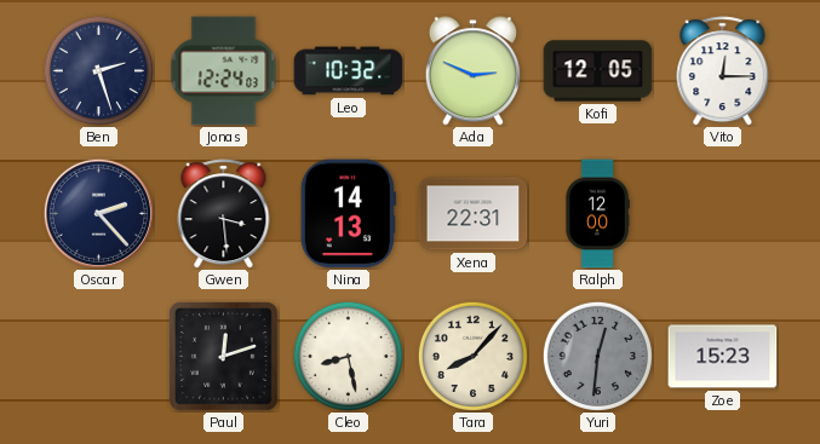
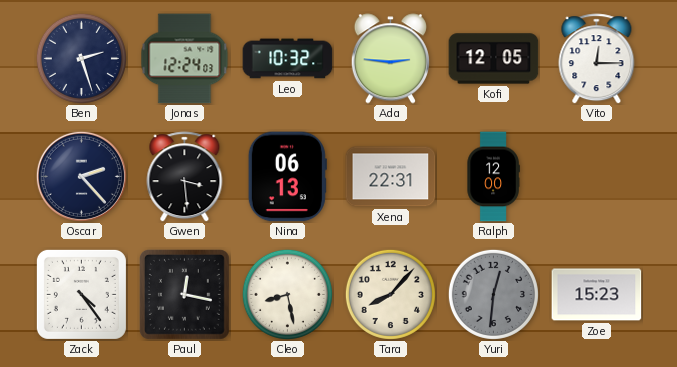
Ada: 2:49 -> 2:46
Nina: 14:13 -> 06:13
Zack: none -> 4:24
Paul: 12:12 -> 12:17
